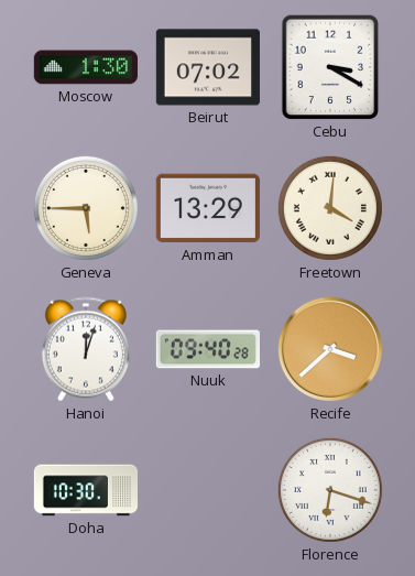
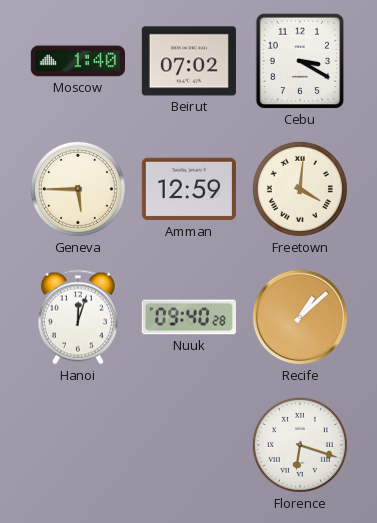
Moscow: 1:30 -> 1:40
Amman: 13:29 -> 12:59
Recife: 3:38 -> 1:08
Doha: 10:30 -> none
